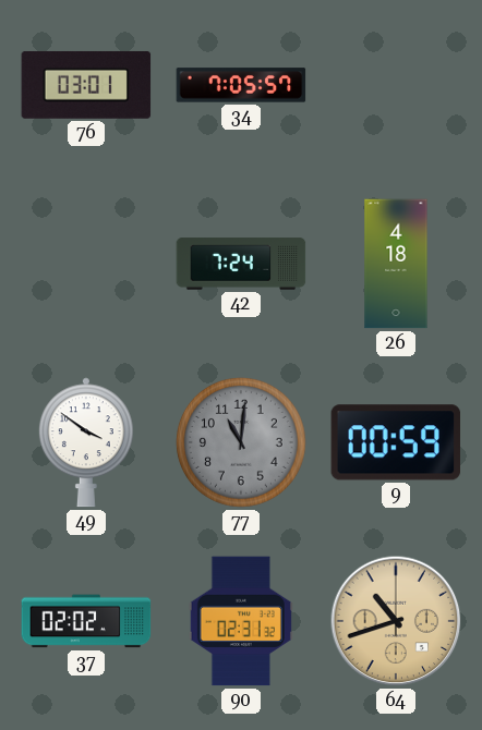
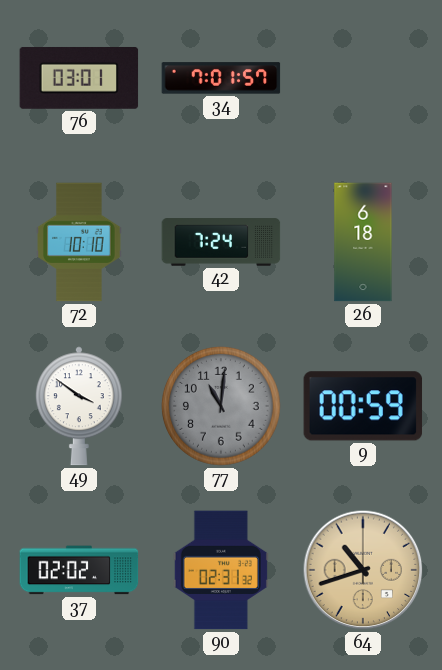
34: 7:05 -> 7:01
72: none -> 10:10
26: 4:18 -> 6:18
